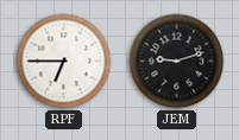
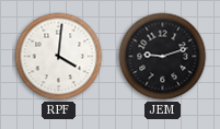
RPF: 6:45 -> 4:01
